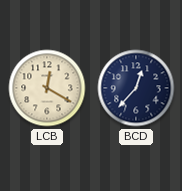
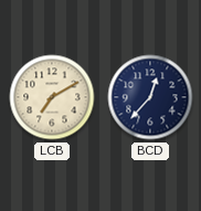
LCB: 12:20 -> 7:10
